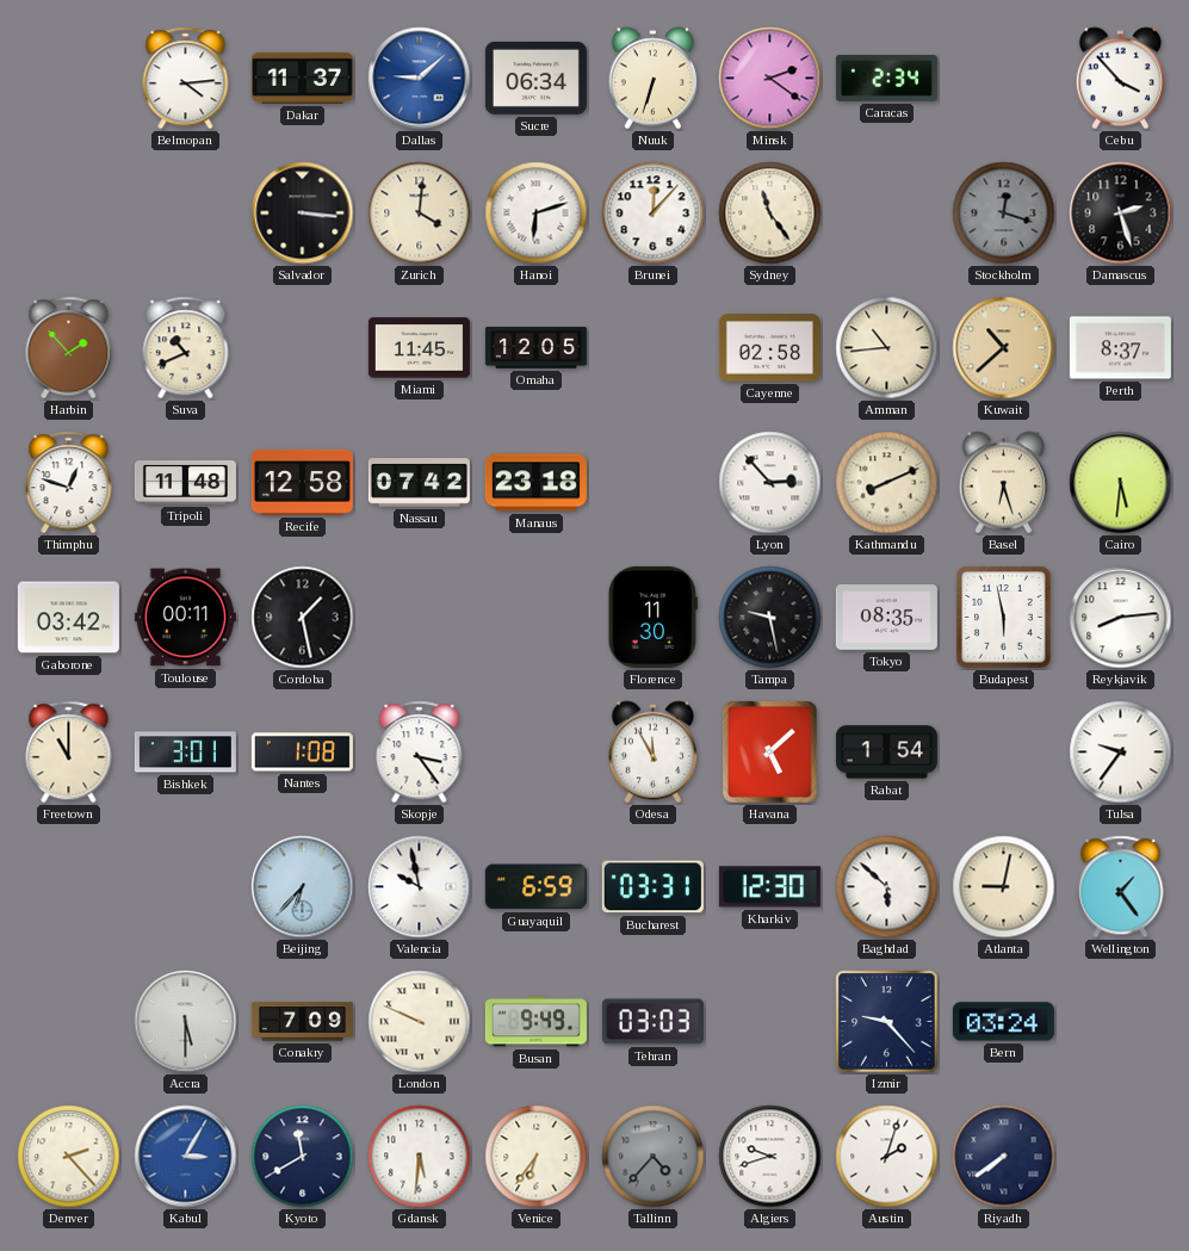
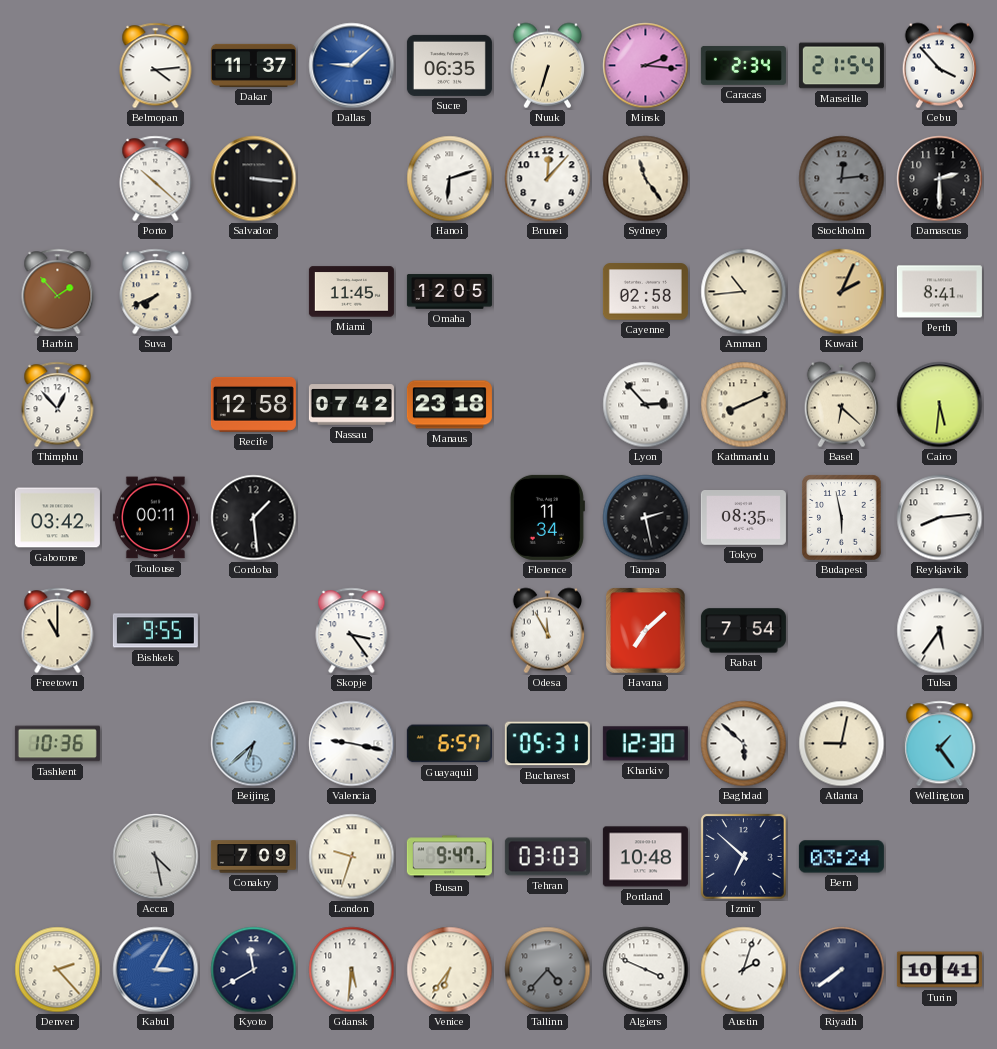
Sucre: 06:34 -> 06:35
Minsk: 2:21 -> 2:16
Marseille: none -> 21:54
Porto: none -> 10:22
Zurich: 4:01 -> none
Stockholm: 12:18 -> 12:14
Damascus: 2:27 -> 2:30
Suva: 10:41 -> 7:41
Kuwait: 10:38 -> 2:04
Perth: 8:37 -> 8:41
Thimphu: 12:48 -> 12:53
Tripoli: 11:48 -> none
Basel: 6:27 -> 6:22
Cordoba: 1:28 -> 1:29
Florence: 11:30 -> 11:34
Tampa: 9:28 -> 2:28
Bishkek: 3:01 -> 9:55
Nantes: 1:08 -> none
Havana: 5:08 -> 7:08
Rabat: 1:54 -> 7:54
Tulsa: 9:36 -> 5:36
Tashkent: none -> 10:36
Beijing: 6:37 -> 6:38
Valencia: 9:58 -> 9:17
Guayaquil: 6:59 -> 6:57
Bucharest: 03:31 -> 05:31
Accra: 5:30 -> 4:28
London: 9:49 -> 9:33
Busan: 9:49 -> 9:47
Portland: none -> 10:48
Izmir: 9:23 -> 6:52
Algiers: 9:42 -> 3:49
Turin: none -> 10:41
